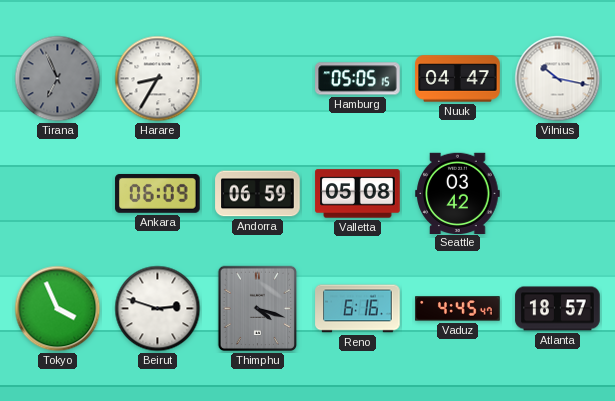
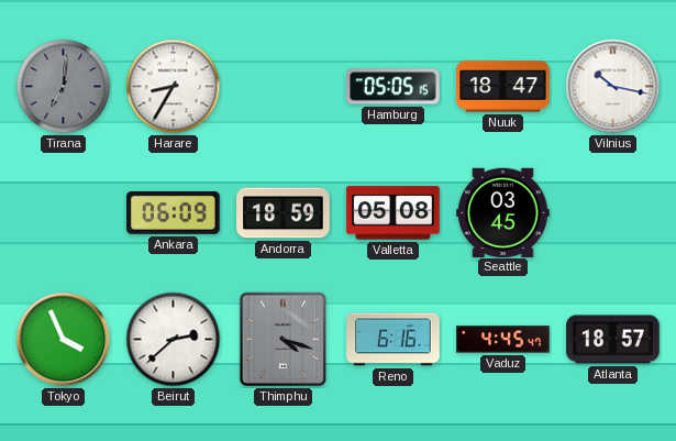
Tirana: 6:56 -> 7:01
Nuuk: 04:47 -> 18:47
Andorra: 06:59 -> 18:59
Seattle: 03:42 -> 03:45
Beirut: 2:48 -> 2:38
